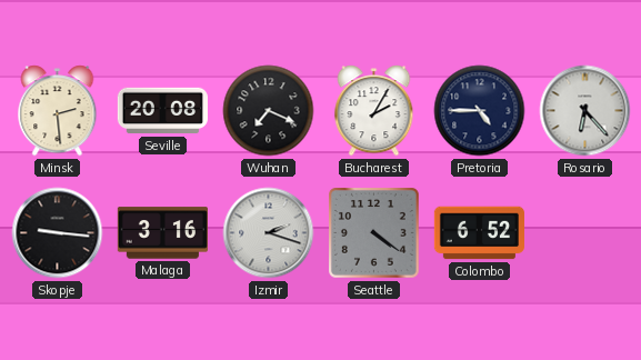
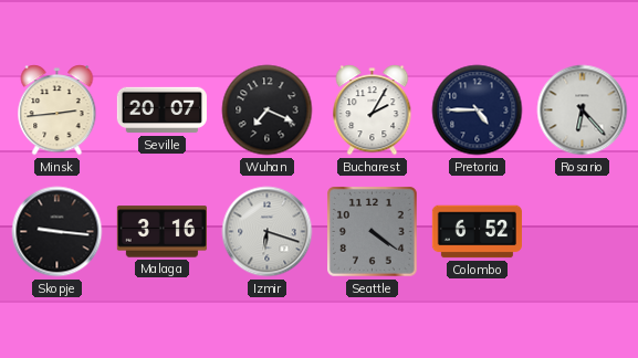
Minsk: 2:29 -> 2:44
Seville: 20:08 -> 20:07
Izmir: 2:18 -> 6:18
